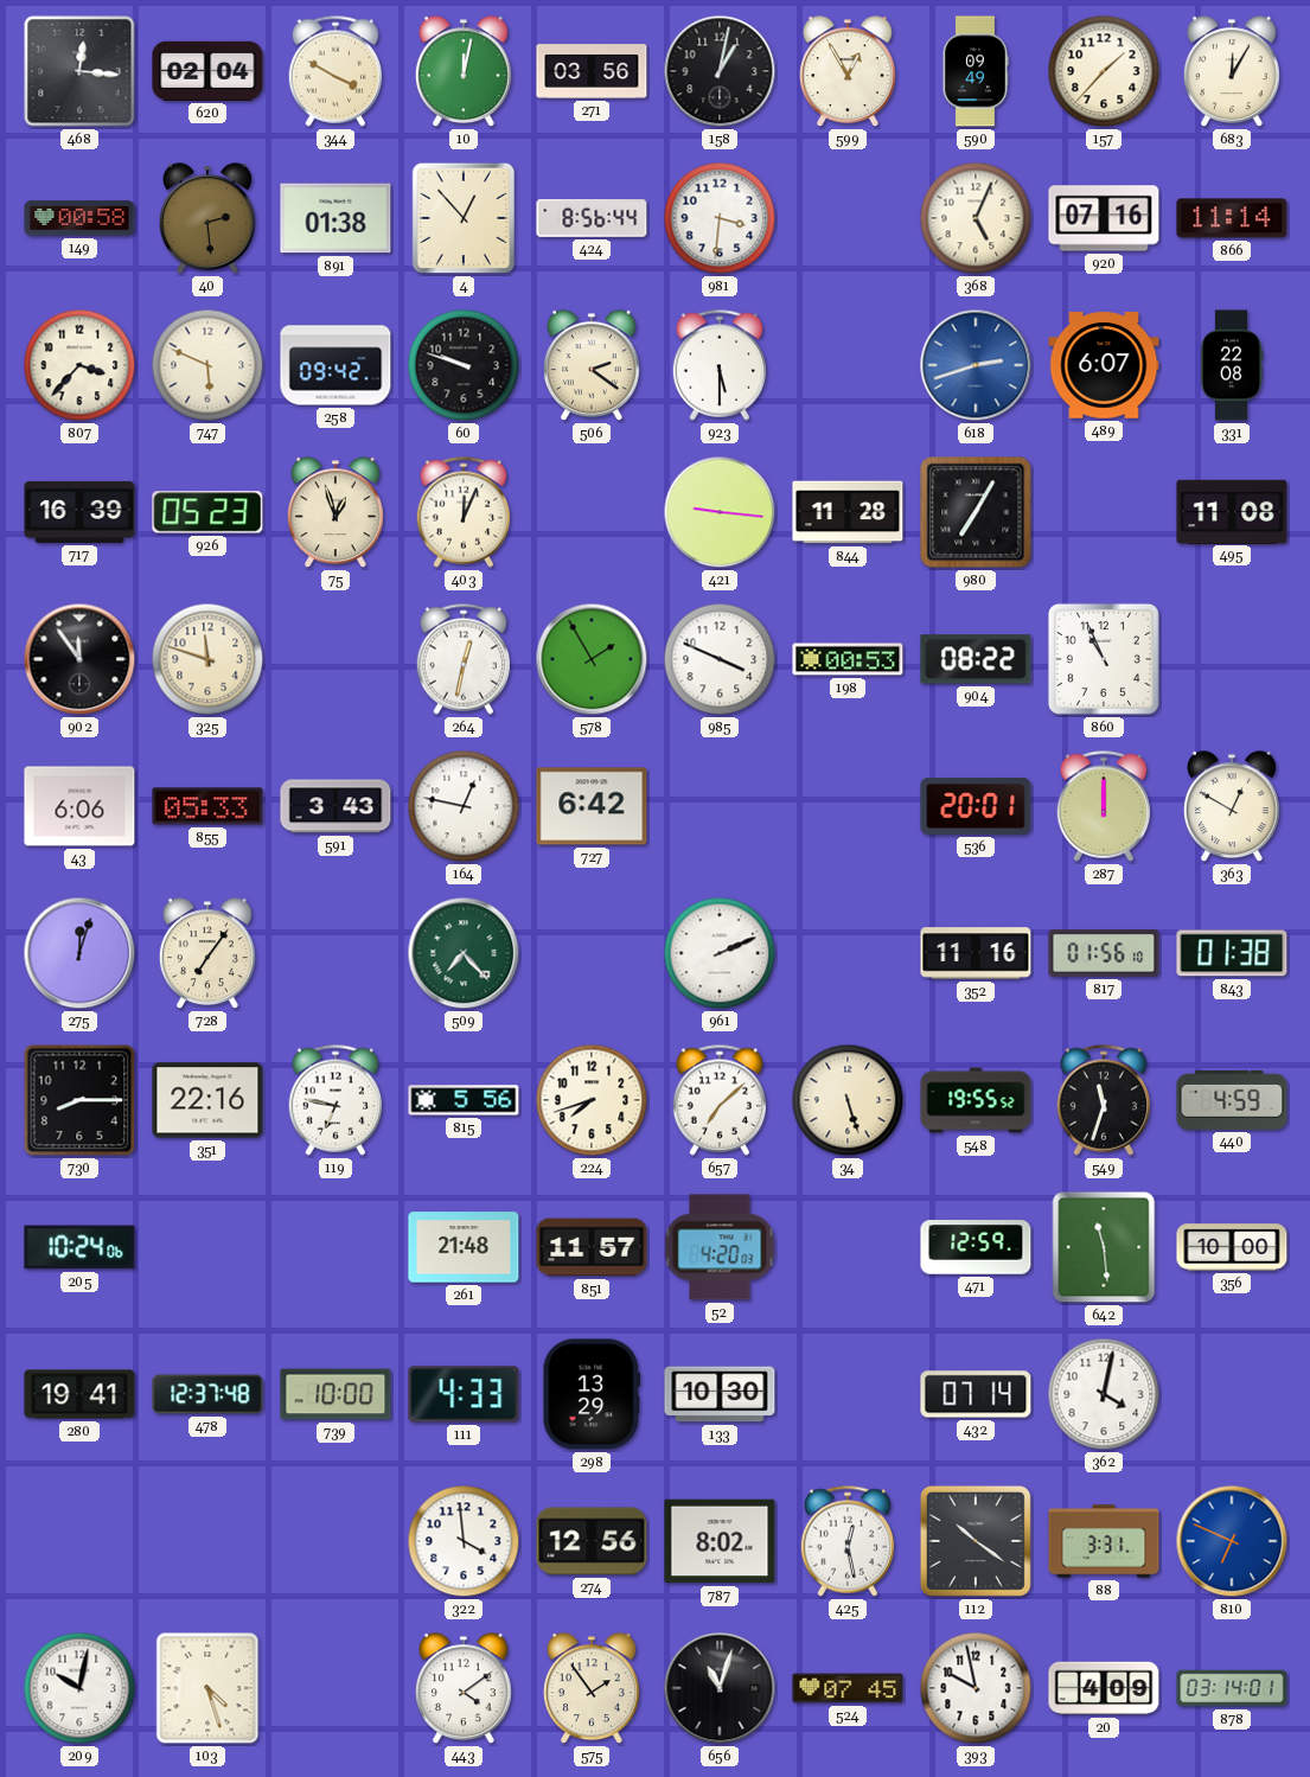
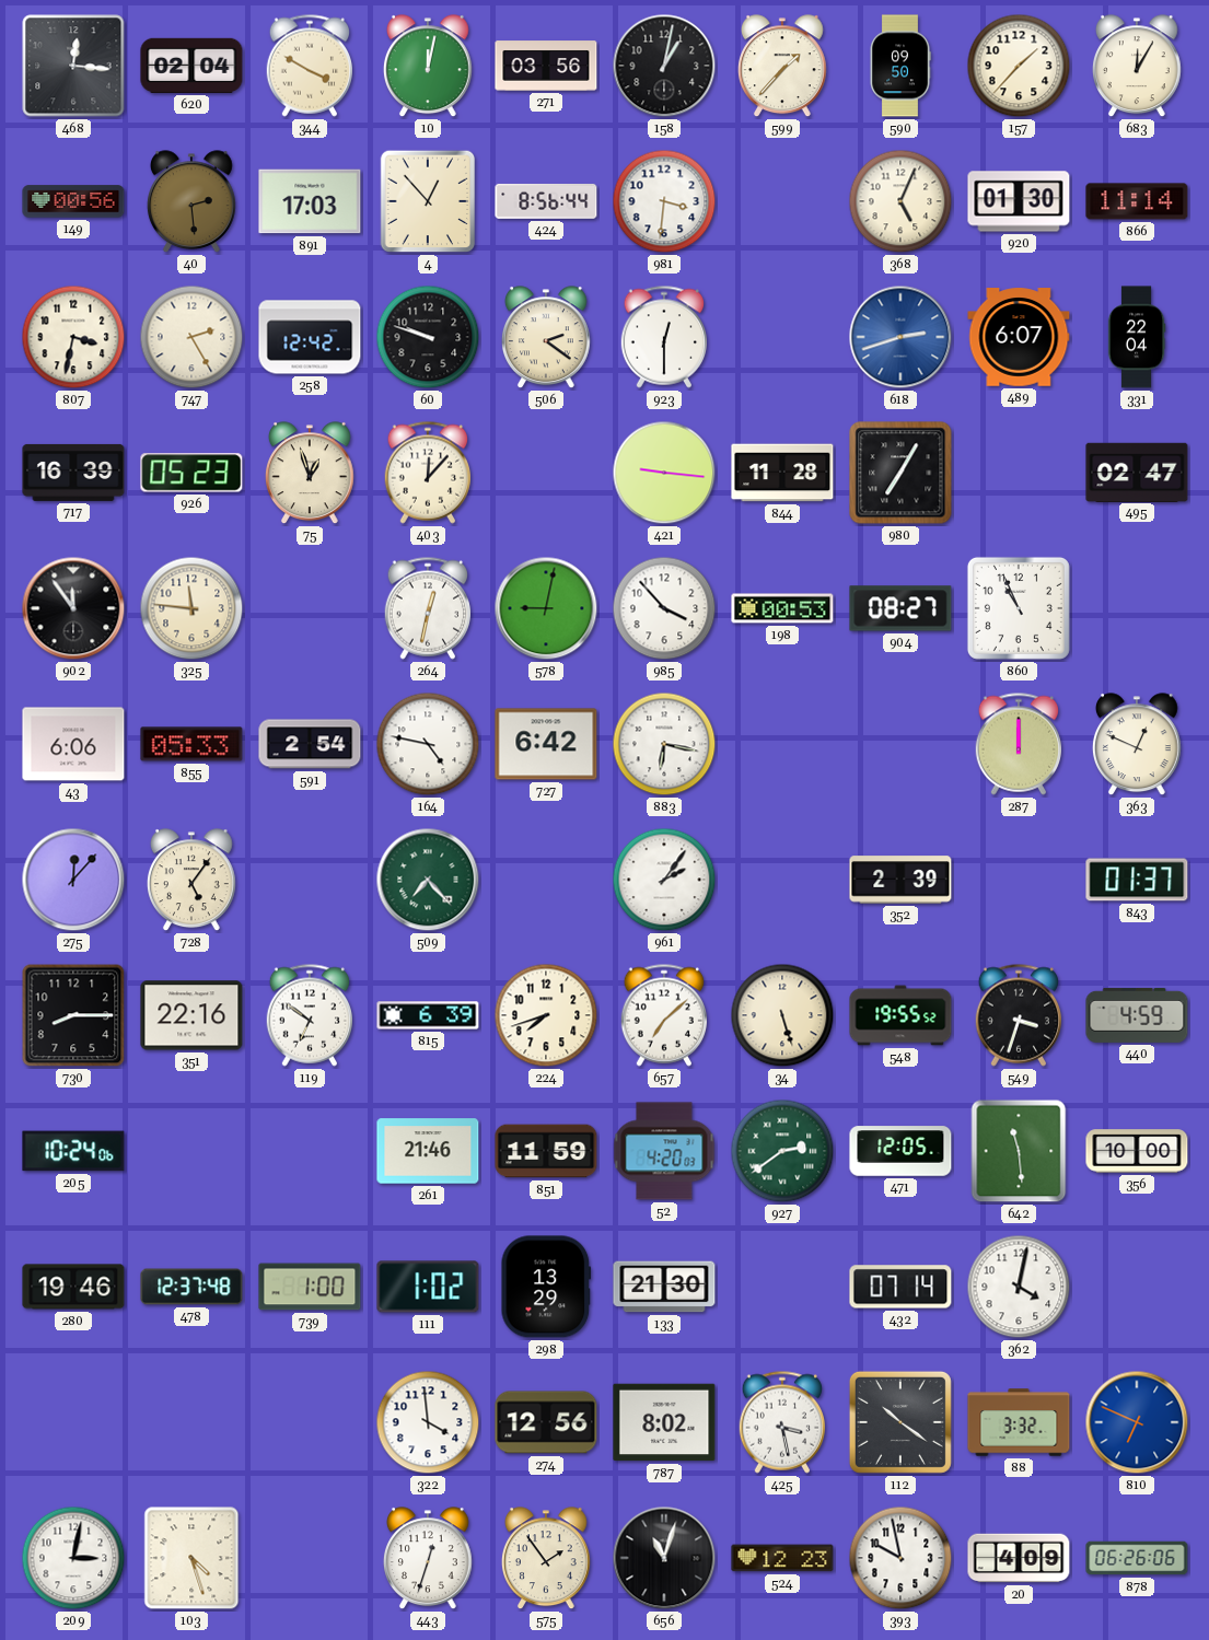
599: 12:55 -> 1:37
590: 09:49 -> 09:50
149: 00:58 -> 00:56
891: 01:38 -> 17:03
920: 07:16 -> 01:30
807: 3:37 -> 3:32
747: 5:49 -> 2:25
258: 09:42 -> 12:42
923: 5:30 -> 12:30
331: 22:08 -> 22:04
403: 12:04 -> 12:07
495: 11:08 -> 02:47
325: 11:48 -> 11:46
578: 1:55 -> 9:02
985: 3:49 -> 3:53
904: 08:22 -> 08:27
591: 3:43 -> 2:54
164: 12:47 -> 4:47
883: none -> 6:17
536: 20:01 -> none
363: 12:50 -> 12:49
275: 12:03 -> 12:07
728: 7:06 -> 5:06
961: 2:11 -> 2:06
352: 11:16 -> 2:39
817: 01:56 -> none
843: 01:38 -> 01:37
119: 6:47 -> 6:51
815: 5:56 -> 6:39
549: 11:33 -> 3:33
261: 21:48 -> 21:46
851: 11:57 -> 11:59
927: none -> 2:39
471: 12:59 -> 12:05
280: 19:41 -> 19:46
739: 10:00 -> 1:00
111: 4:33 -> 1:02
133: 10:30 -> 21:30
425: 12:28 -> 3:28
88: 3:31 -> 3:32
209: 10:02 -> 3:02
443: 4:09 -> 12:33
524: 07:45 -> 12:23
878: 03:14 -> 06:26
